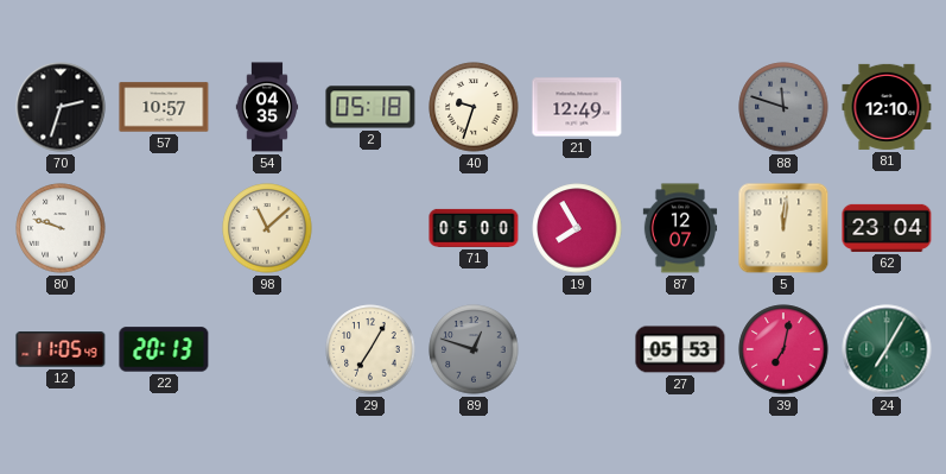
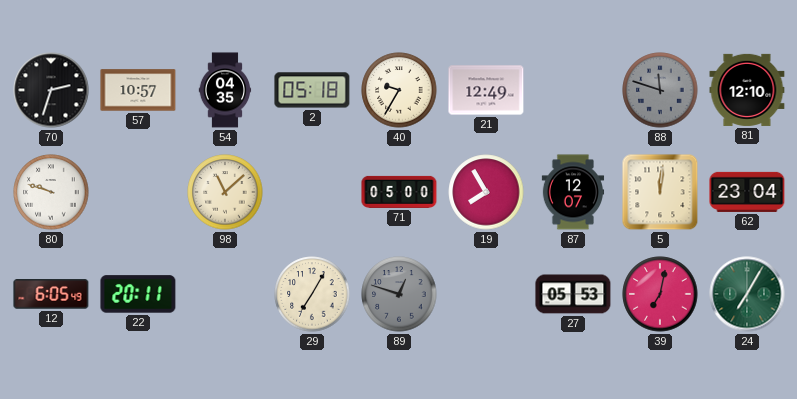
40: 9:33 -> 9:35
12: 11:05 -> 6:05
22: 20:13 -> 20:11
